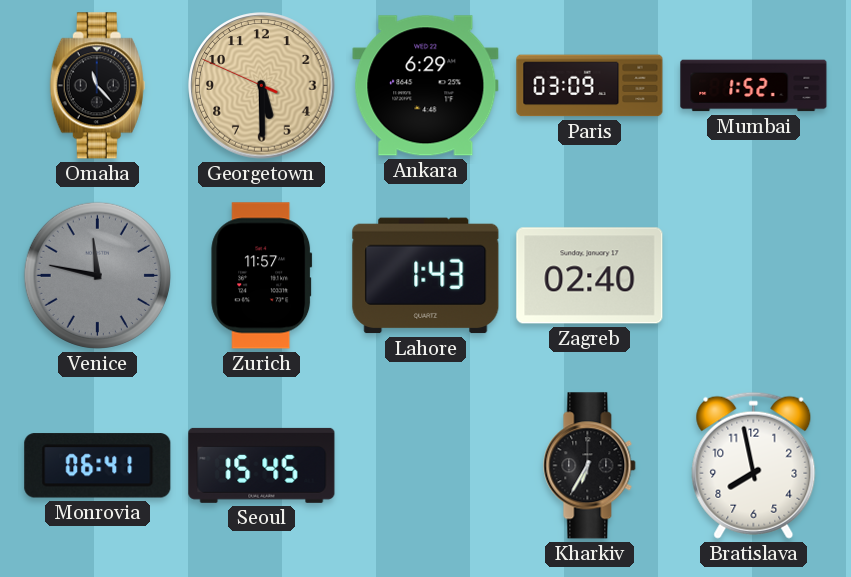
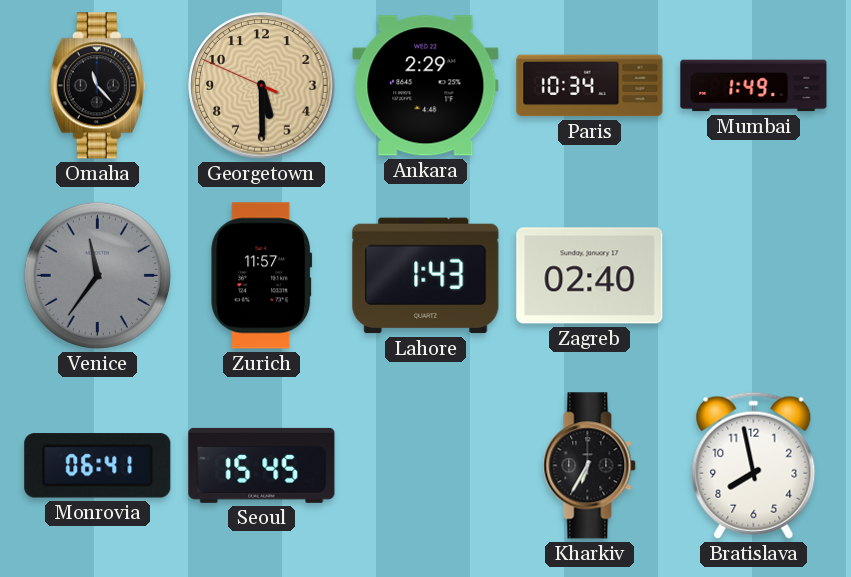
Ankara: 6:29 -> 2:29
Paris: 03:09 -> 10:34
Mumbai: 1:52 -> 1:49
Venice: 11:47 -> 11:36
